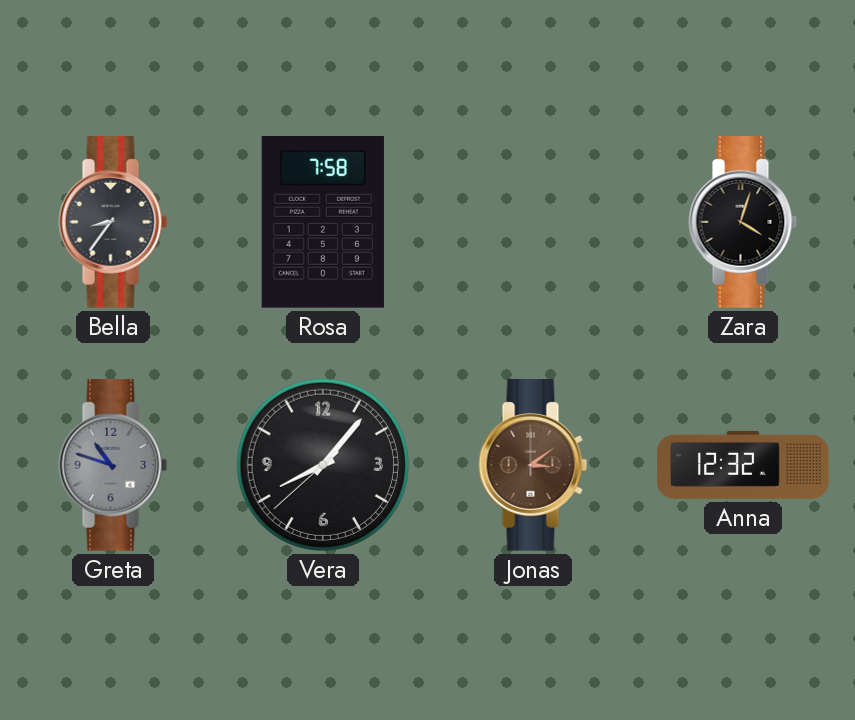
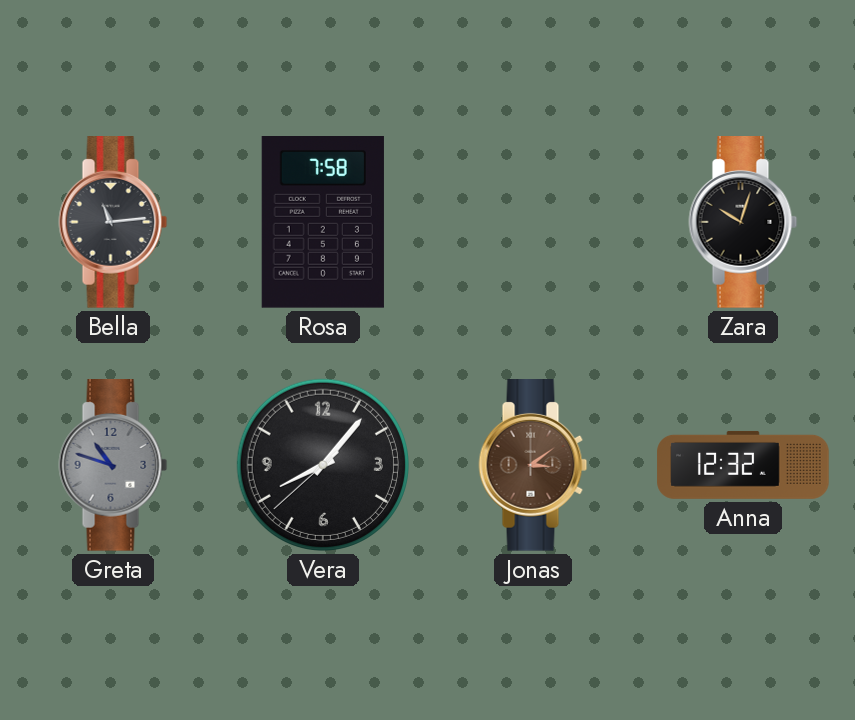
Bella: 8:36 -> 11:14
Zara: 4:03 -> 10:03
